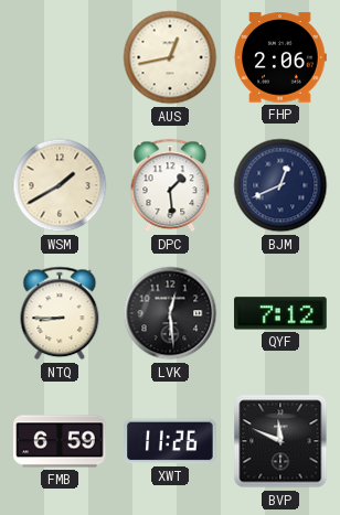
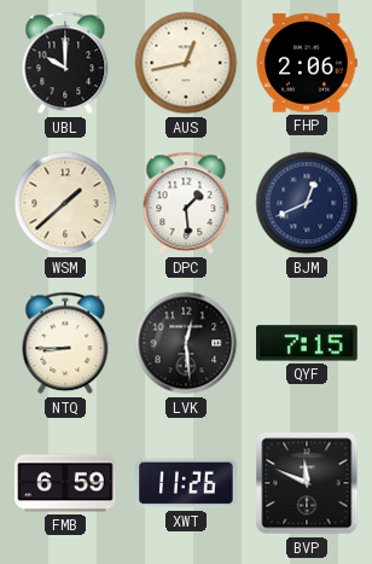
UBL: none -> 10:00
WSM: 1:40 -> 1:38
QYF: 7:12 -> 7:15
